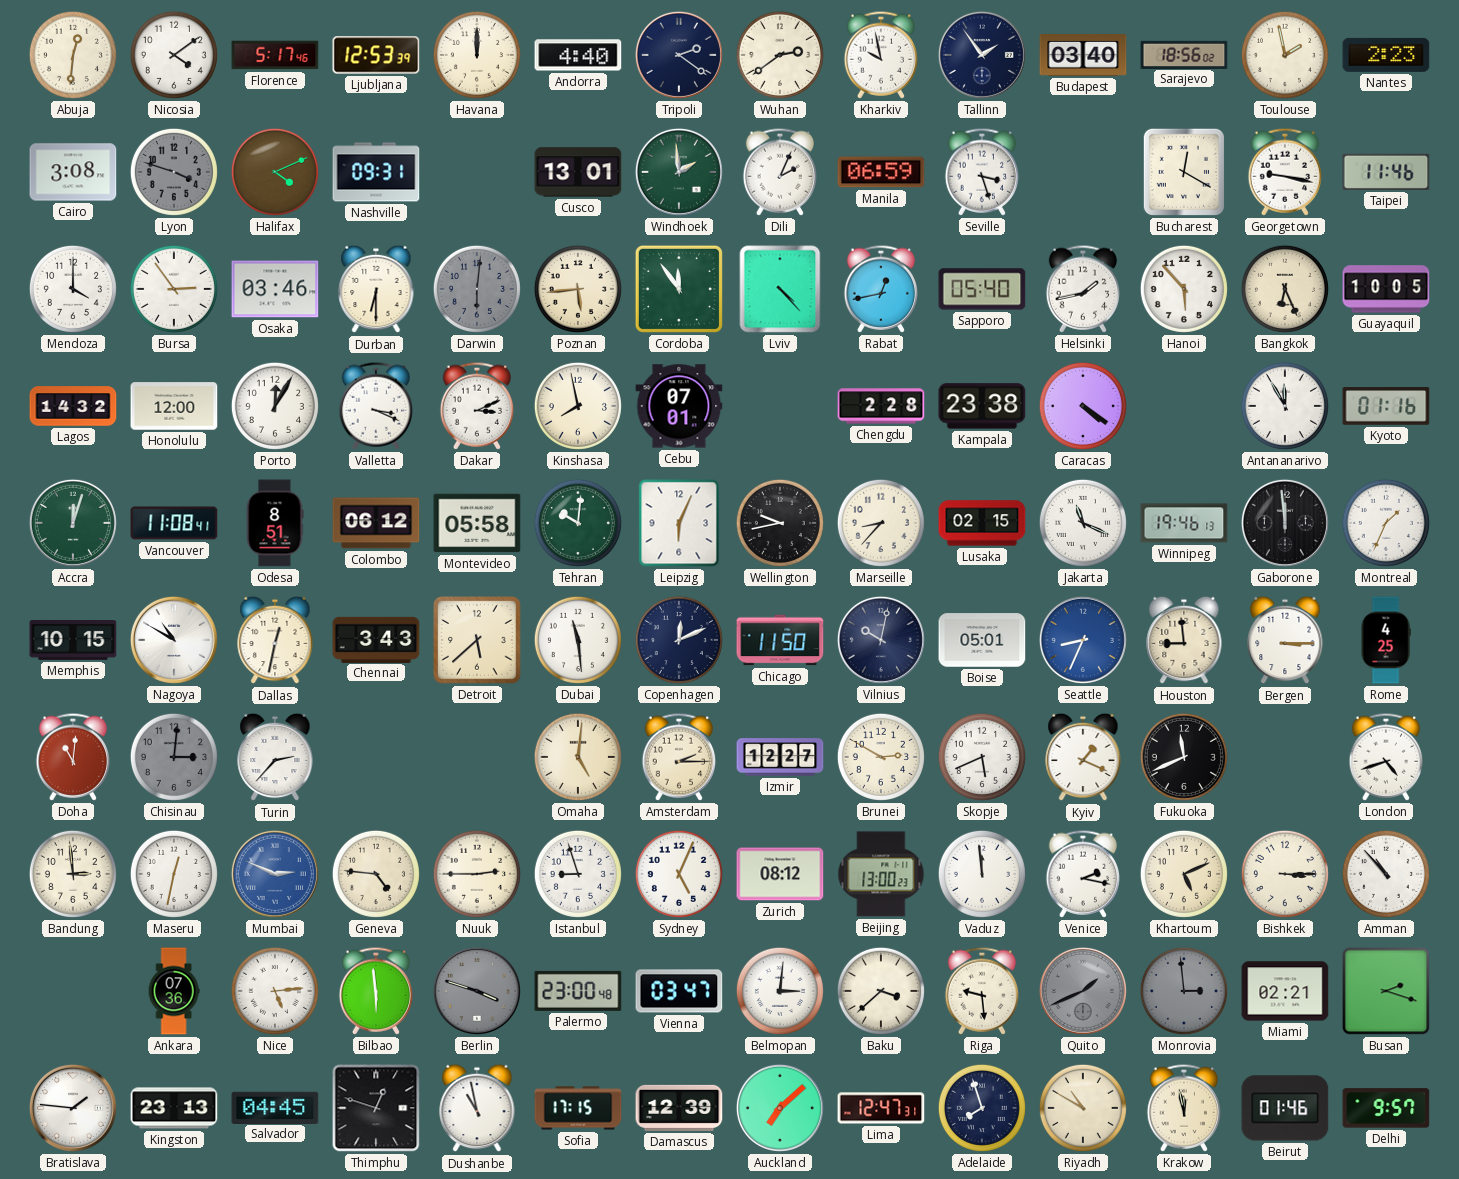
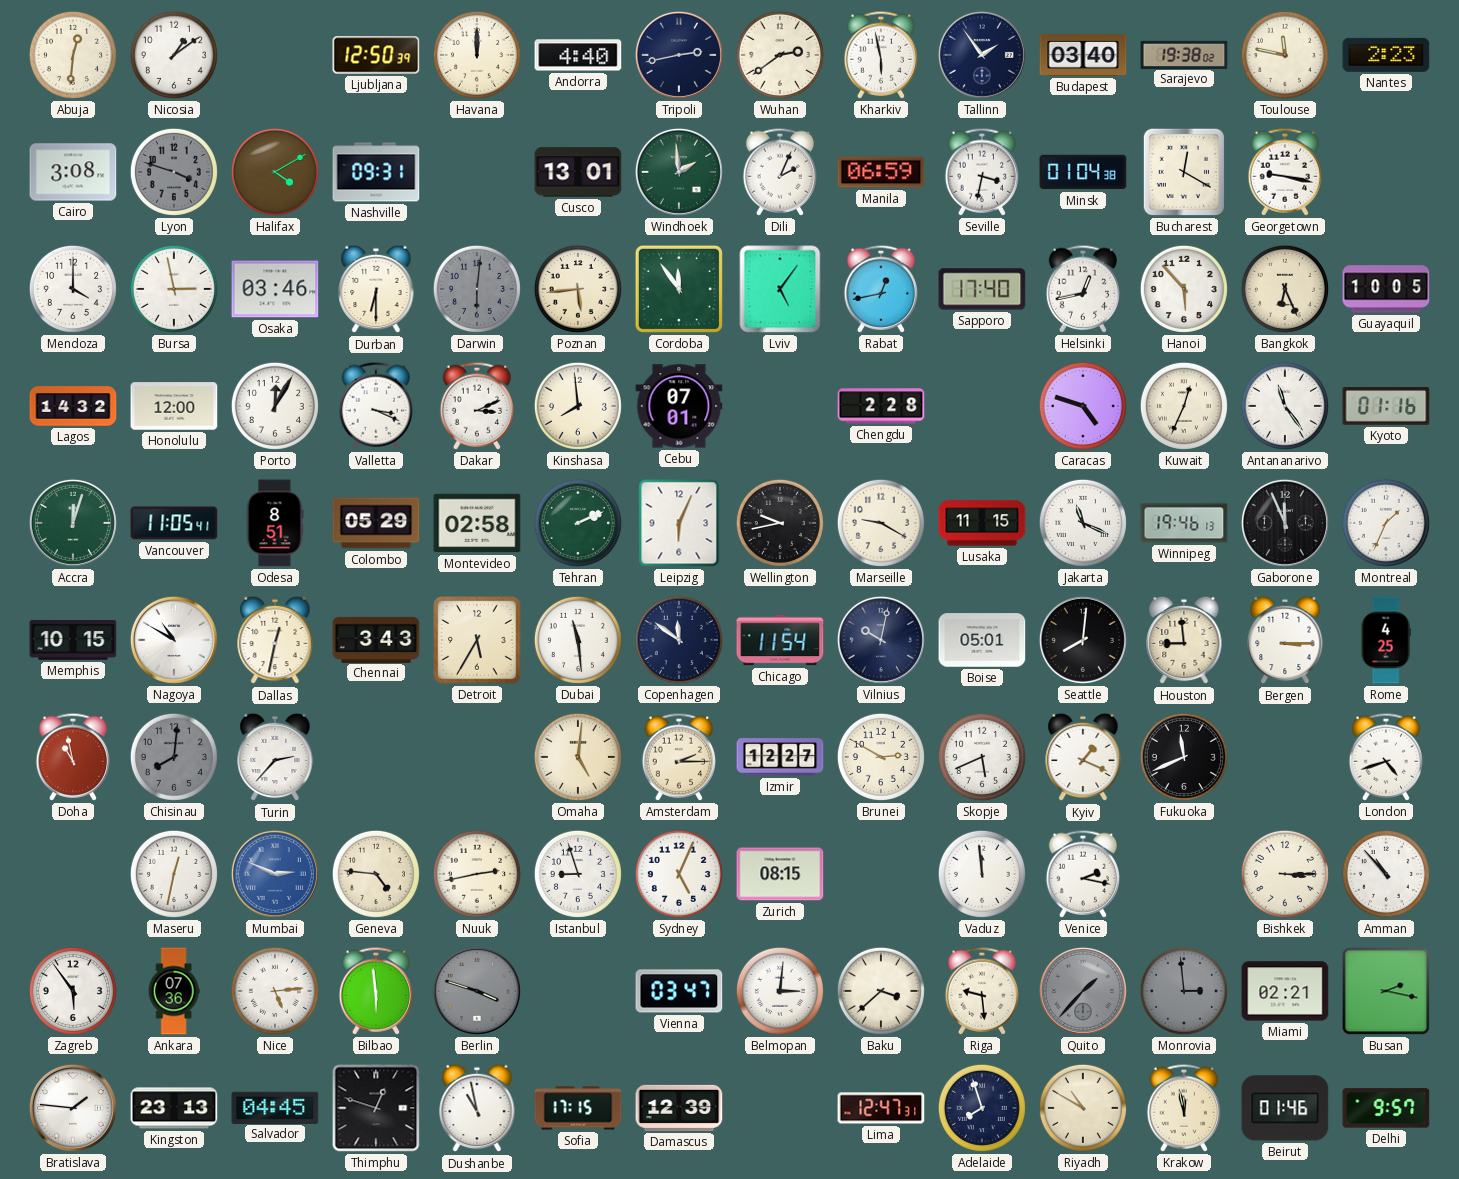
Nicosia: 4:09 -> 1:09
Florence: 5:17 -> none
Ljubljana: 12:53 -> 12:50
Tripoli: 2:21 -> 2:43
Kharkiv: 9:58 -> 5:58
Sarajevo: 18:56 -> 19:38
Toulouse: 1:58 -> 11:47
Halifax: 4:11 -> 4:10
Seville: 3:27 -> 3:32
Minsk: none -> 01:04
Taipei: 11:46 -> none
Bursa: 2:54 -> 2:58
Lviv: 4:23 -> 5:06
Sapporo: 05:40 -> 17:40
Helsinki: 1:43 -> 12:43
Kinshasa: 7:58 -> 7:59
Kampala: 23:38 -> none
Caracas: 4:21 -> 4:48
Kuwait: none -> 12:34
Antananarivo: 11:55 -> 11:24
Vancouver: 11:08 -> 11:05
Colombo: 06:12 -> 05:29
Montevideo: 05:58 -> 02:58
Tehran: 10:01 -> 2:11
Marseille: 8:37 -> 9:20
Lusaka: 02:15 -> 11:15
Gaborone: 11:59 -> 11:56
Detroit: 5:38 -> 5:35
Copenhagen: 12:11 -> 11:51
Chicago: 11:50 -> 11:54
Seattle: 8:34 -> 8:01
Seattle dial: blue -> black
Doha: 11:01 -> 10:58
Chisinau: 3:01 -> 8:01
Bandung: 2:59 -> none
Nuuk: 2:45 -> 2:43
Zurich: 08:12 -> 08:15
Beijing: 13:00 -> none
Khartoum: 5:11 -> none
Zagreb: none -> 5:54
Palermo: 23:00 -> none
Quito: 1:41 -> 1:37
Busan: 2:18 -> 2:17
Auckland: 7:08 -> none
